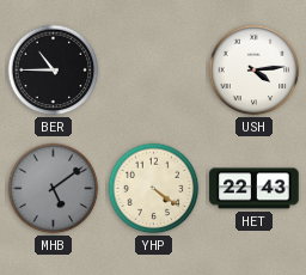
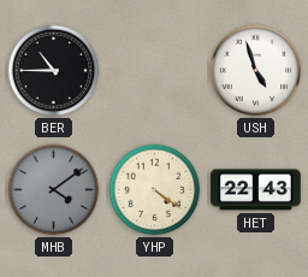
USH: 4:14 -> 4:57
MHB: 5:09 -> 4:09
